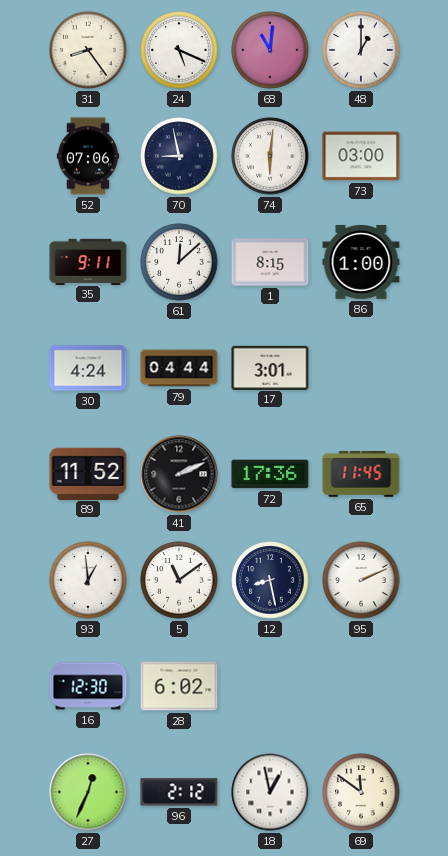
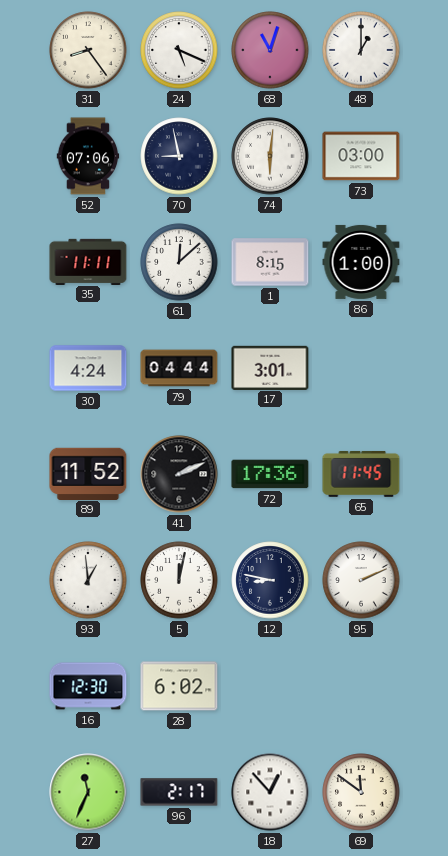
68: 11:01 -> 11:03
35: 9:11 -> 11:11
5: 11:09 -> 12:02
12: 8:28 -> 8:47
27: 12:34 -> 11:34
96: 2:12 -> 2:17
18: 12:58 -> 12:53
